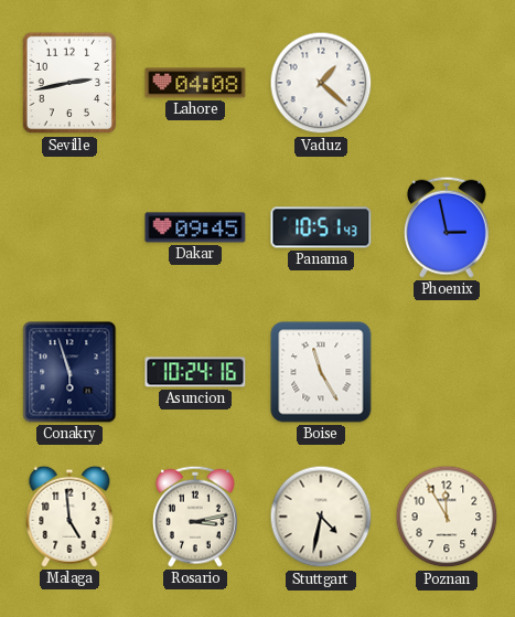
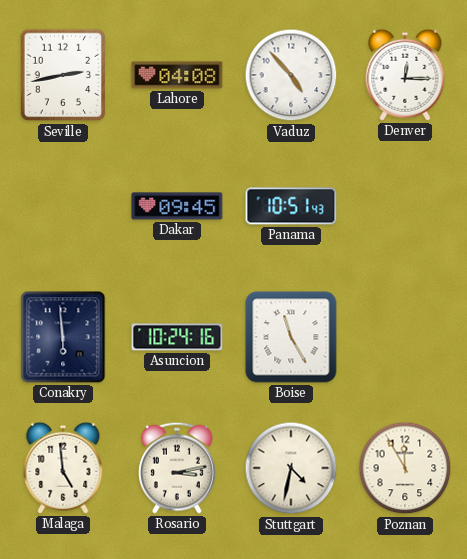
Vaduz: 1:22 -> 4:53
Denver: none -> 12:15
Phoenix: 2:58 -> none
Conakry: 5:57 -> 5:59
